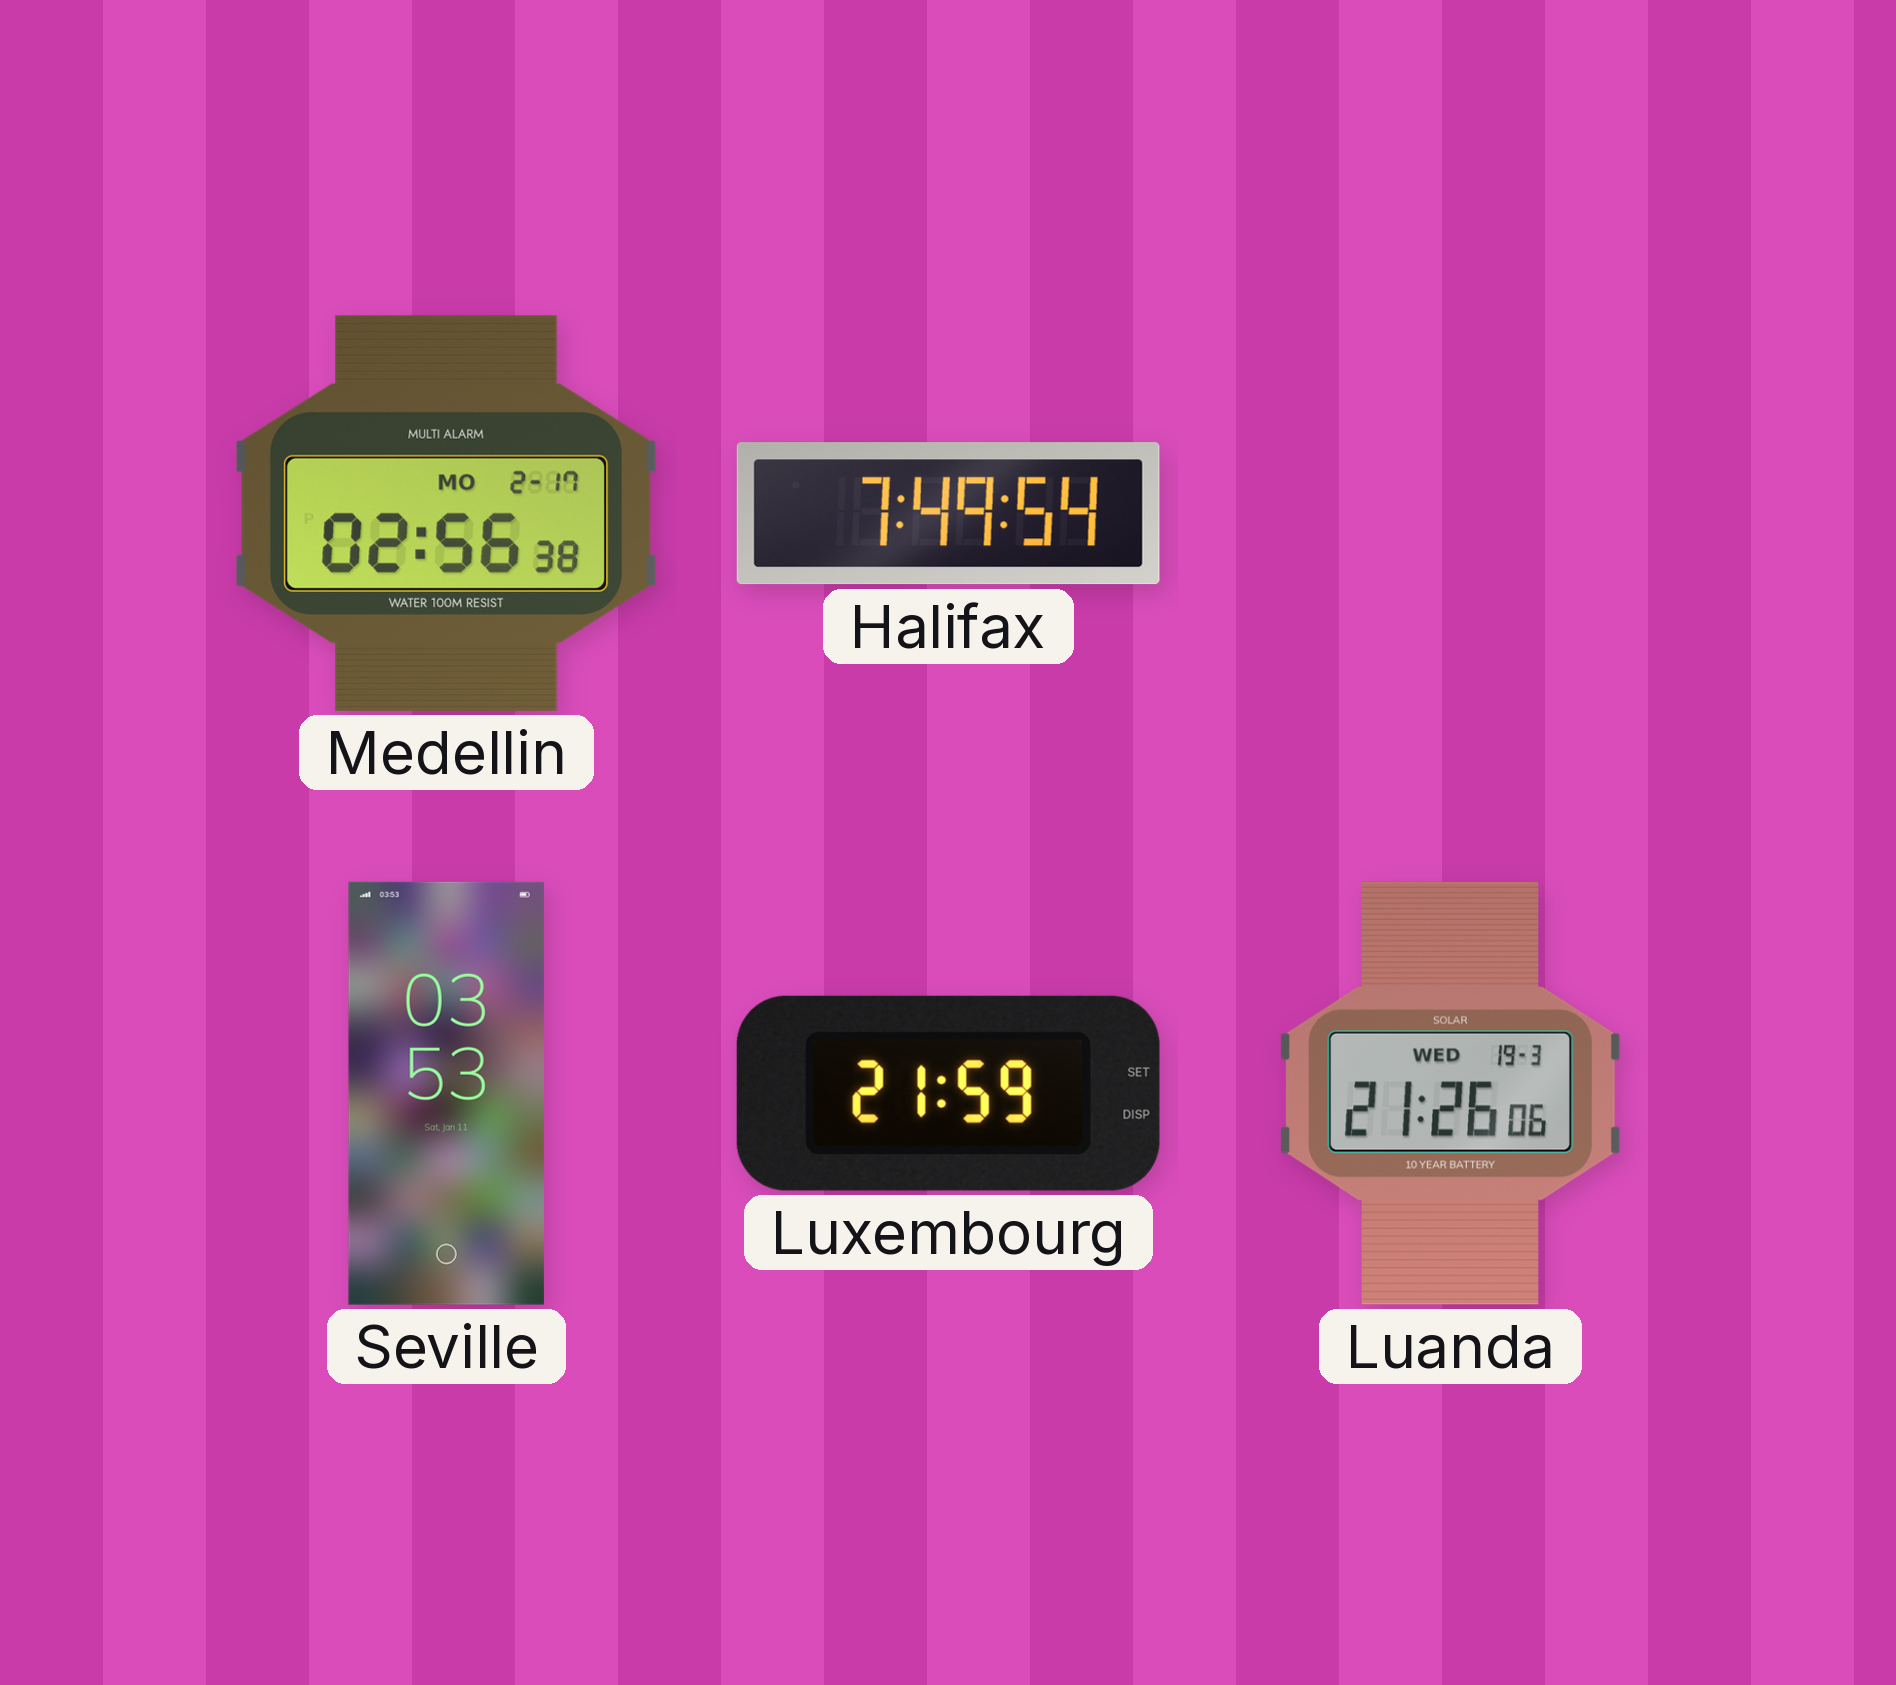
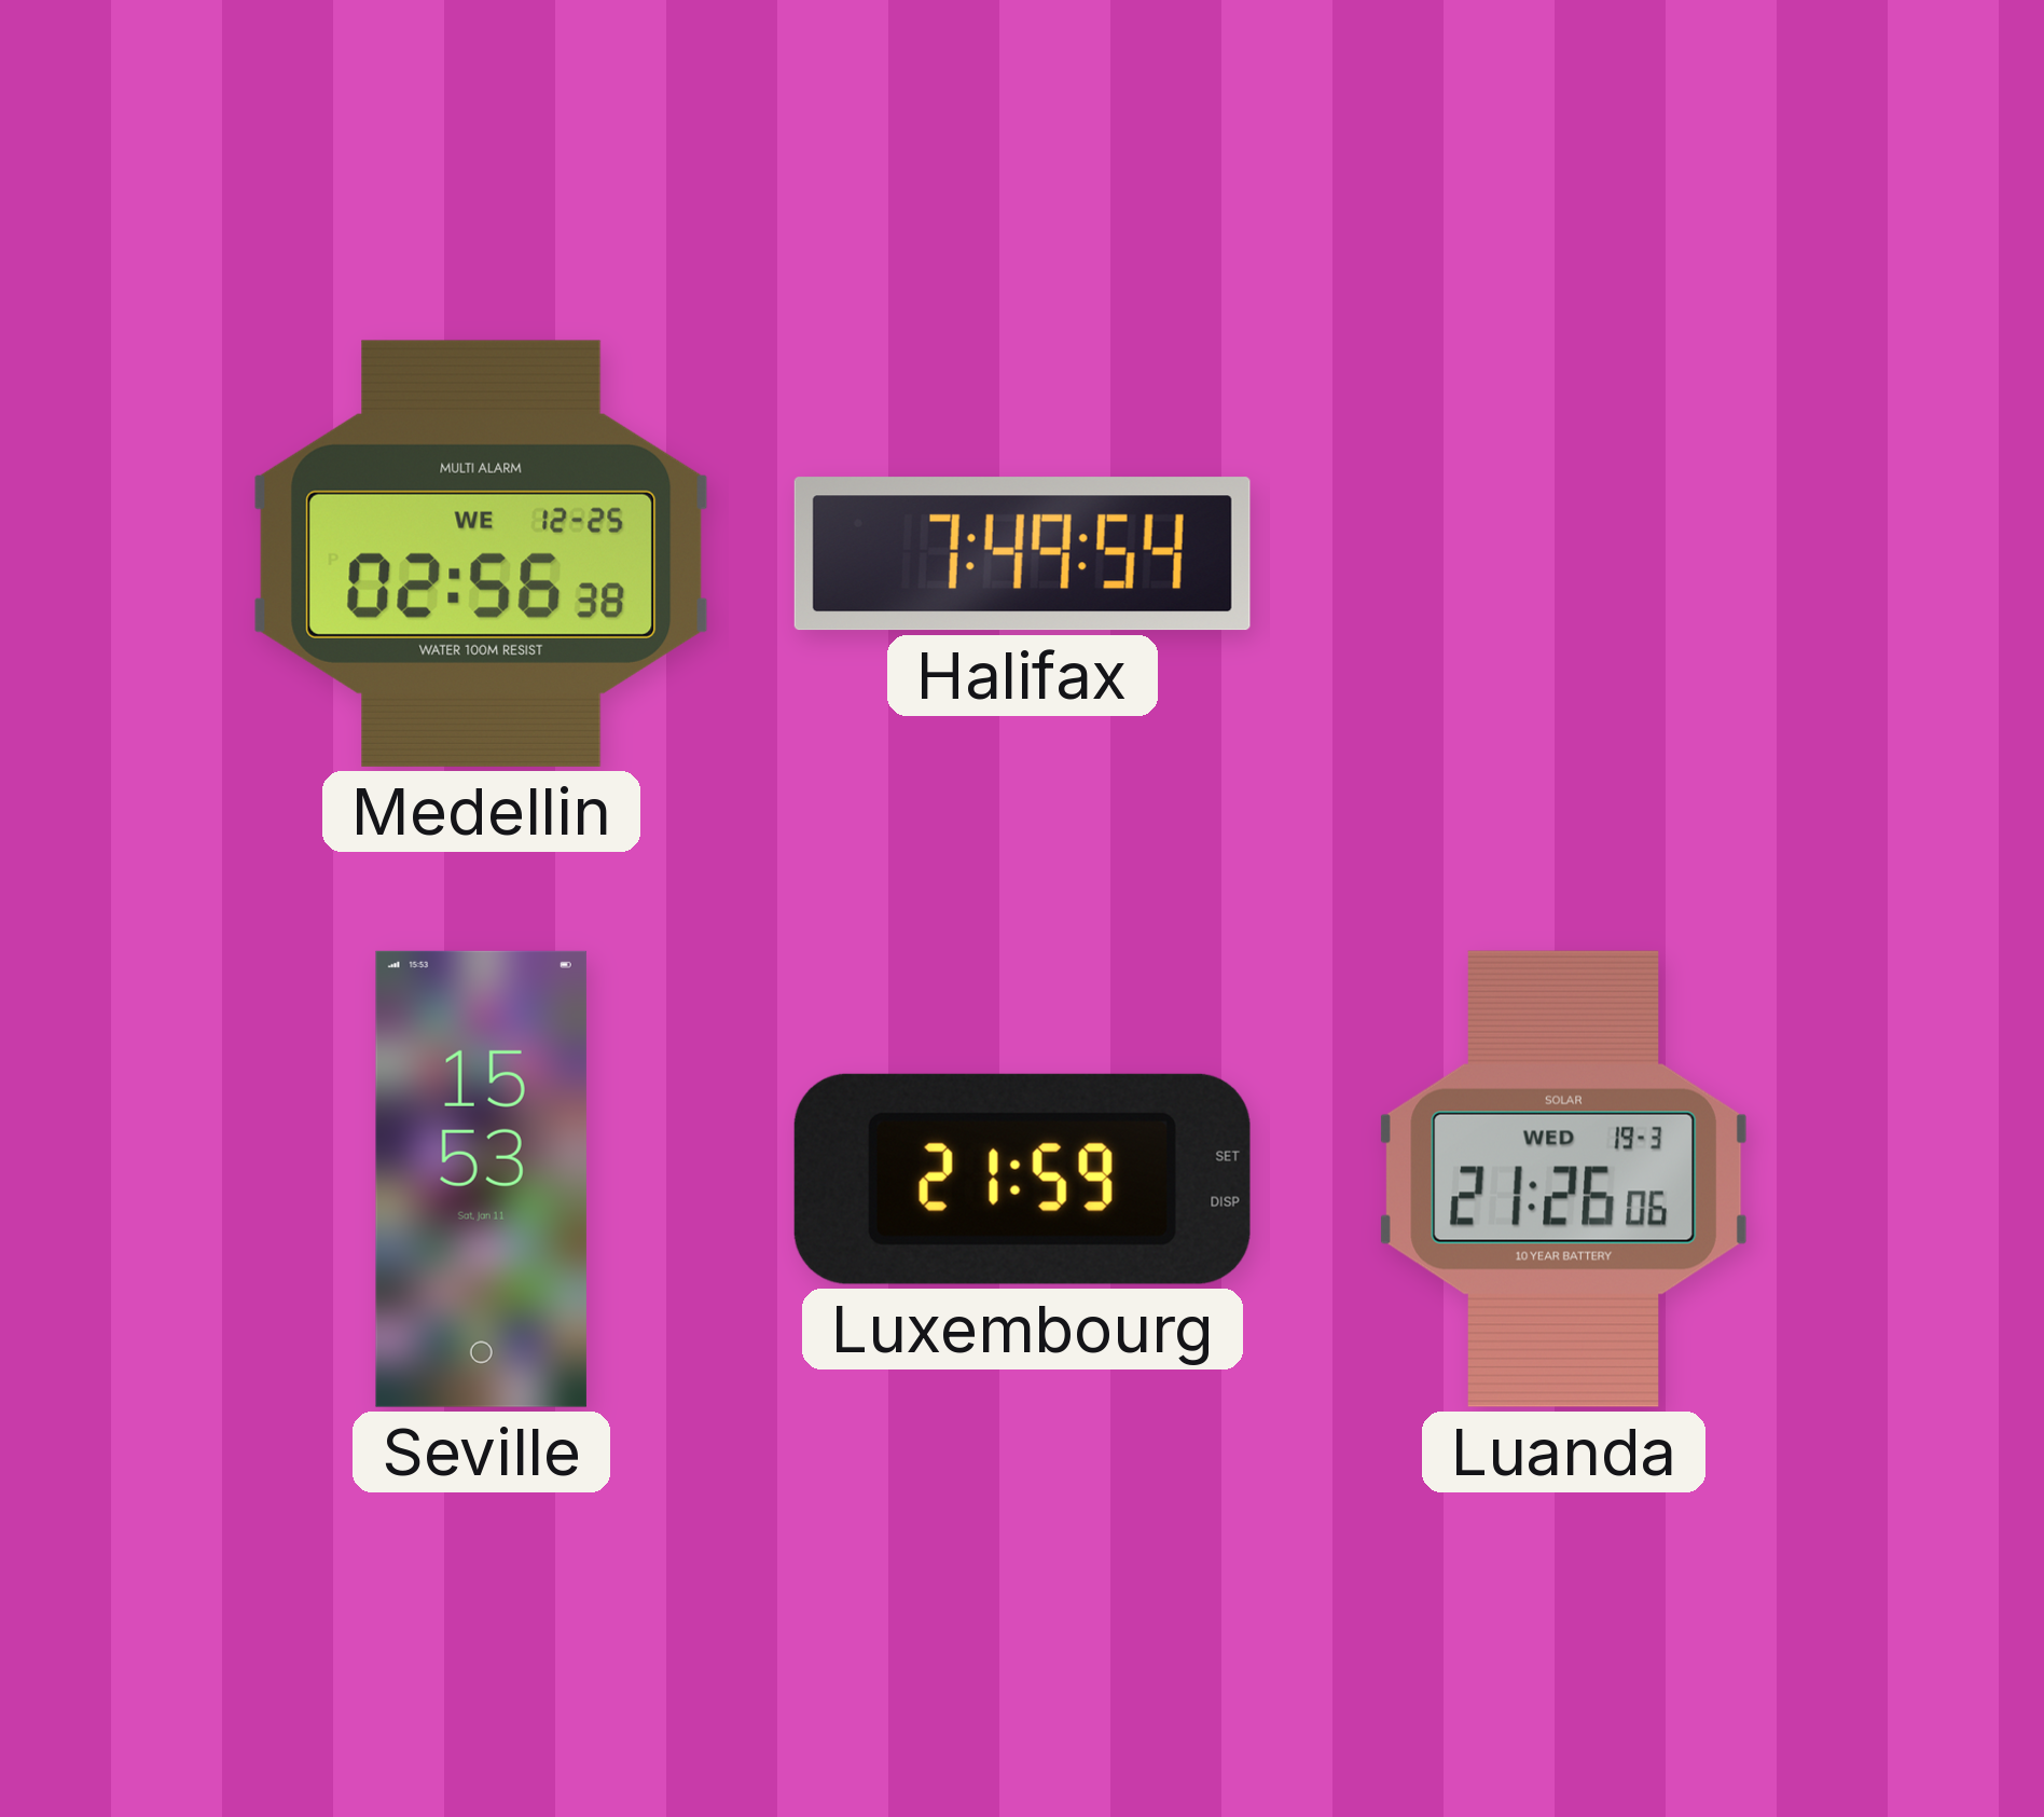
Medellin date: MO 2-17 -> WE 12-25
Seville: 03:53 -> 15:53
